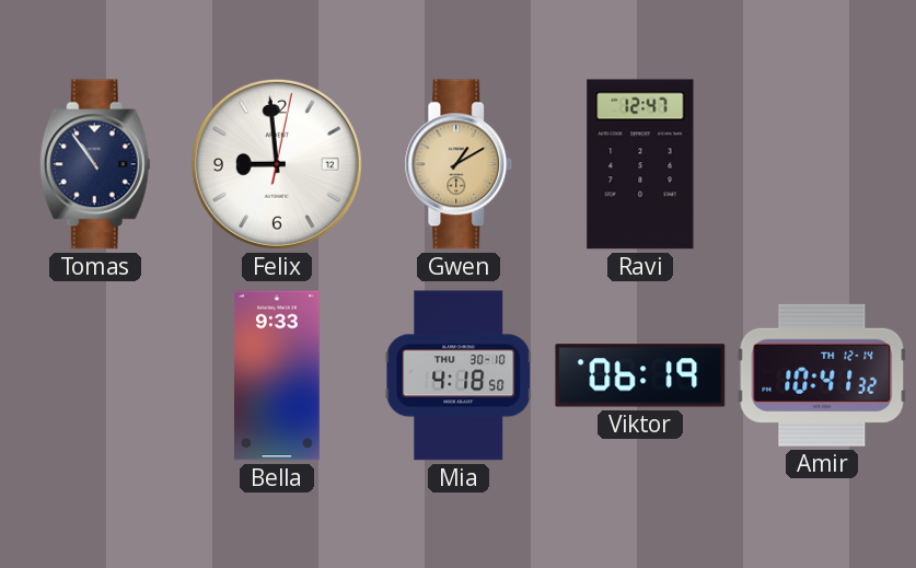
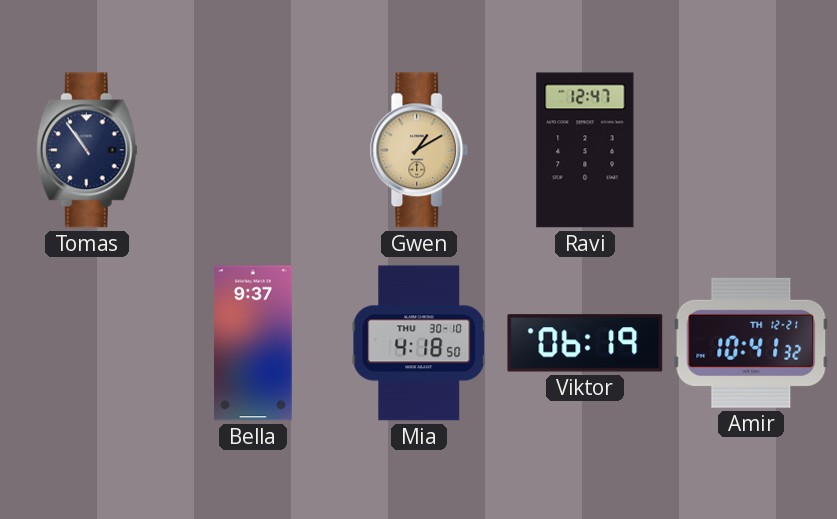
Felix: 8:59 -> none
Bella: 9:33 -> 9:37
Amir date: TH 12-14 -> TH 12-21
